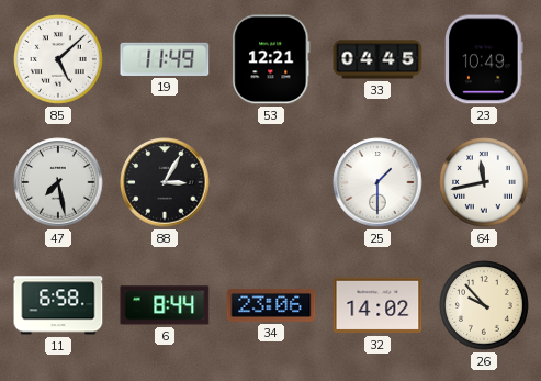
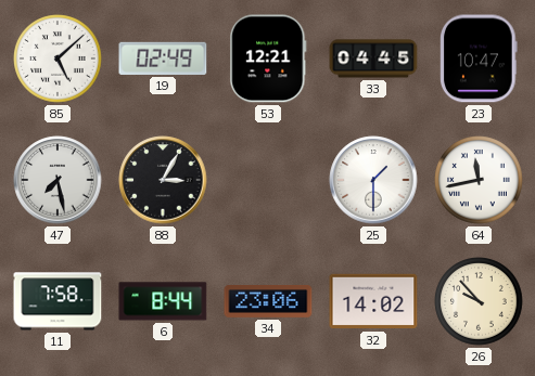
19: 11:49 -> 02:49
23: 10:49 -> 10:47
11: 6:58 -> 7:58
